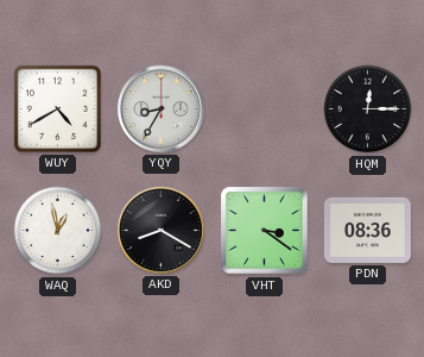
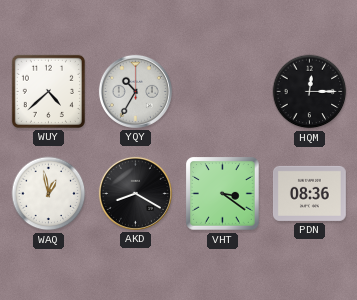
WUY: 4:40 -> 4:38
YQY: 8:35 -> 10:35
